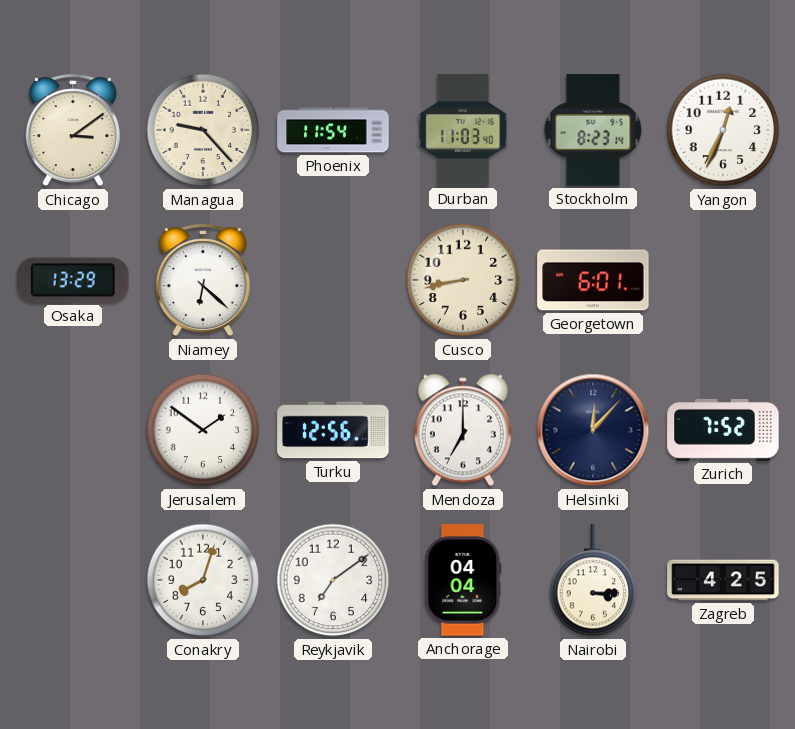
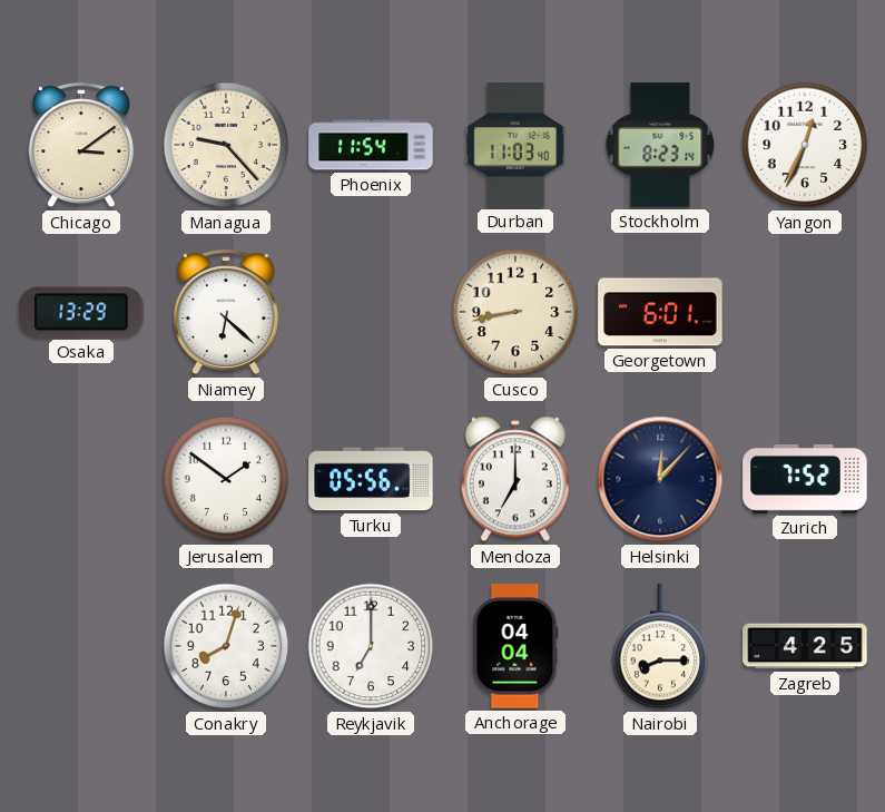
Turku: 12:56 -> 05:56
Reykjavik: 7:09 -> 7:00
Nairobi: 3:15 -> 8:15
